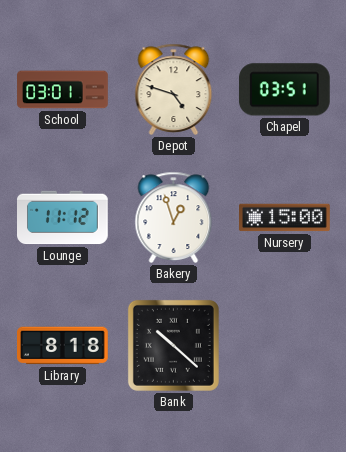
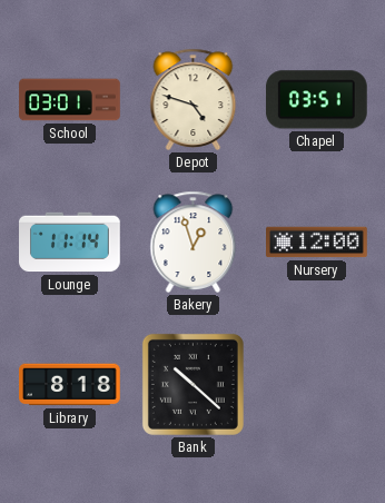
Lounge: 11:12 -> 11:14
Nursery: 15:00 -> 12:00
